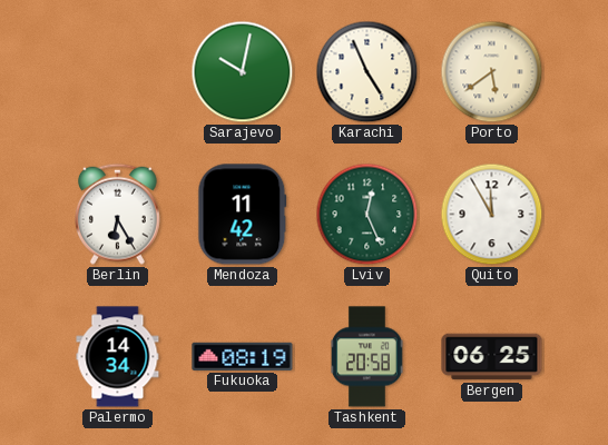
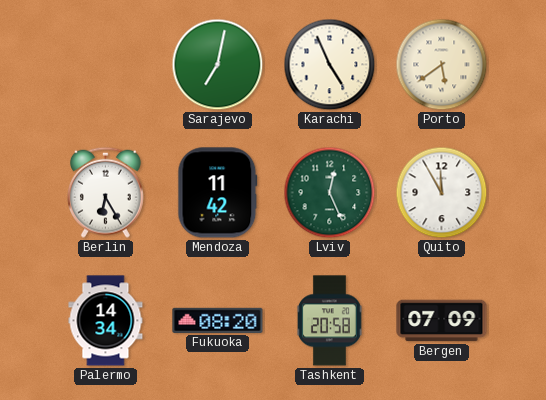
Sarajevo: 10:02 -> 7:02
Fukuoka: 08:19 -> 08:20
Bergen: 06:25 -> 07:09
